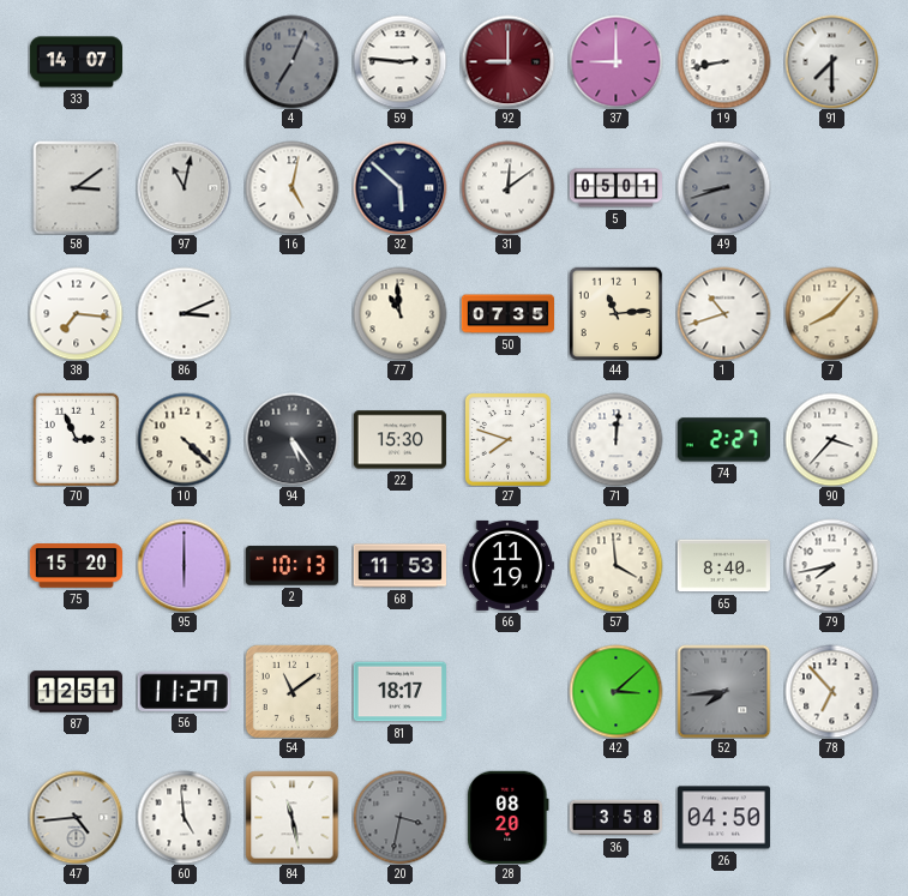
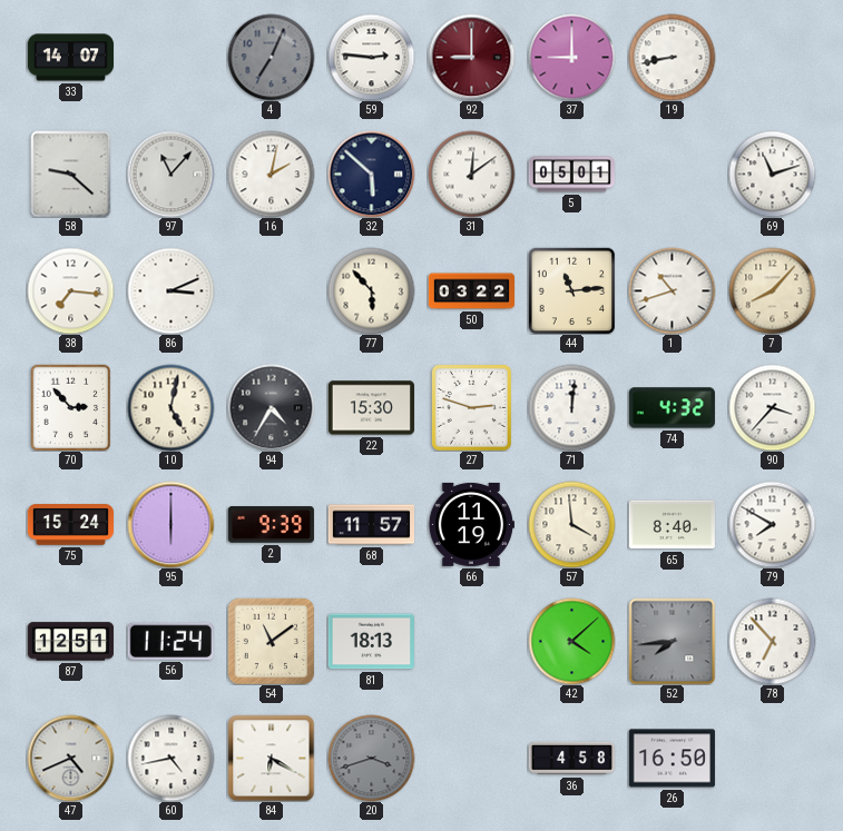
91: 7:30 -> none
58: 3:09 -> 9:22
97: 11:02 -> 11:07
16: 5:02 -> 2:02
49: 8:42 -> none
69: none -> 11:12
77: 10:59 -> 5:53
50: 07:35 -> 03:22
70: 2:56 -> 2:53
10: 4:22 -> 5:02
94: 5:24 -> 4:35
27: 7:48 -> 2:48
74: 2:27 -> 4:32
75: 15:20 -> 15:24
2: 10:13 -> 9:39
68: 11:53 -> 11:57
79: 7:43 -> 7:50
56: 11:27 -> 11:24
81: 18:17 -> 18:13
42: 3:08 -> 4:08
47: 4:44 -> 4:41
60: 4:59 -> 4:43
84: 11:28 -> 6:20
20: 3:32 -> 3:42
28: 08:20 -> none
36: 3:58 -> 4:58
26: 04:50 -> 16:50
